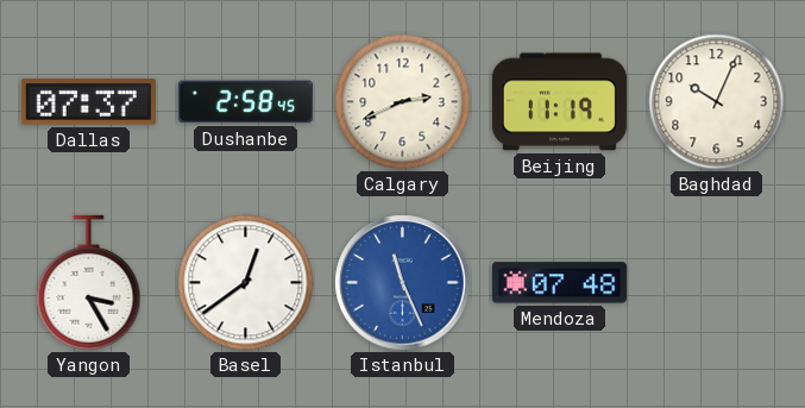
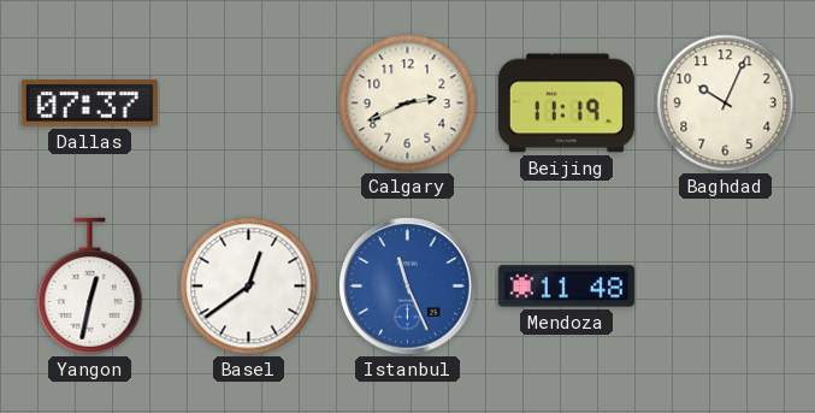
Dushanbe: 2:58 -> none
Yangon: 3:25 -> 12:32
Mendoza: 07:48 -> 11:48
